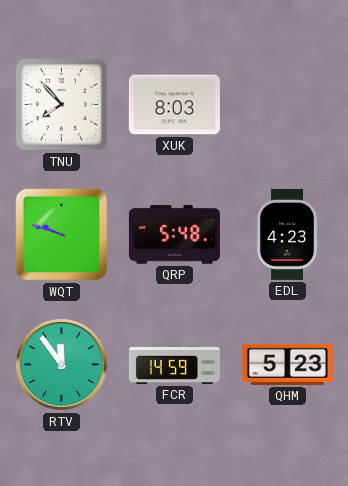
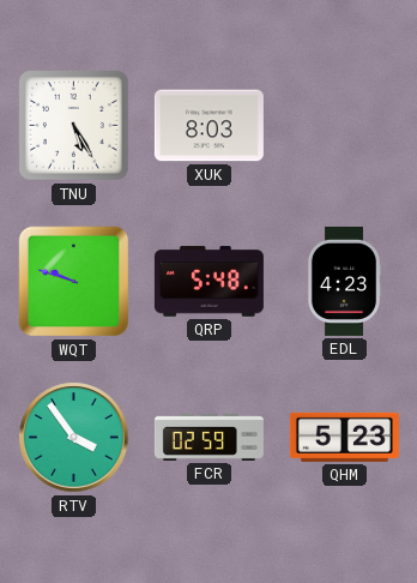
TNU: 7:53 -> 5:25
RTV: 11:54 -> 3:54
FCR: 14:59 -> 02:59
